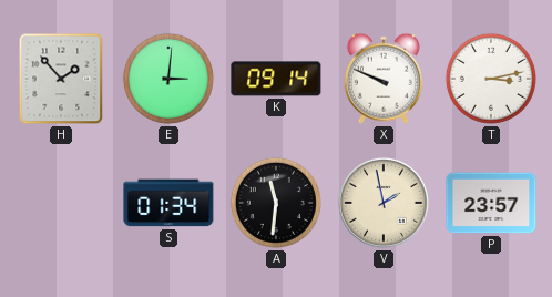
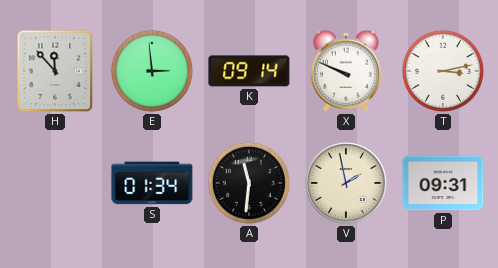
H: 1:53 -> 11:53
E: 3:01 -> 2:59
P: 23:57 -> 09:31
